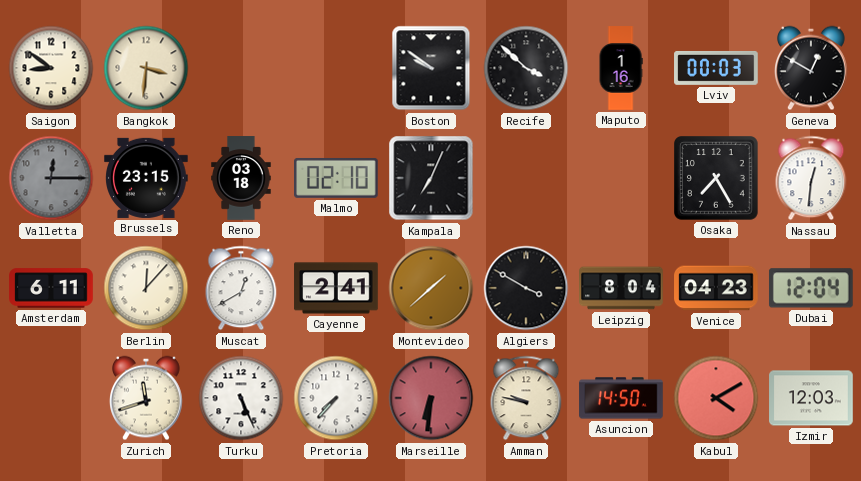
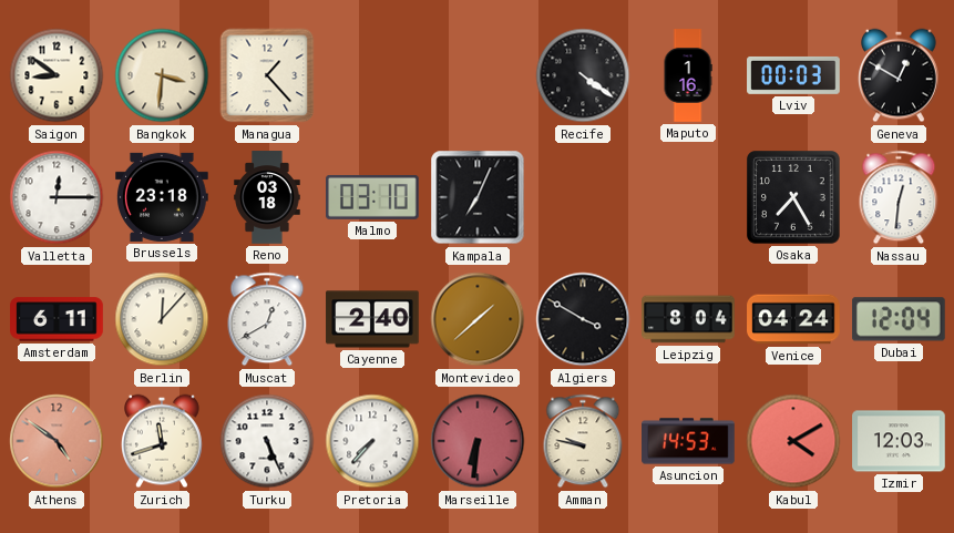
Managua: none -> 1:23
Boston: 9:51 -> none
Recife: 3:52 -> 4:21
Valletta dial: grey -> white
Brussels: 23:15 -> 23:18
Malmo: 02:10 -> 03:10
Cayenne: 2:41 -> 2:40
Venice: 04:23 -> 04:24
Athens: none -> 4:51
Asuncion: 14:50 -> 14:53
